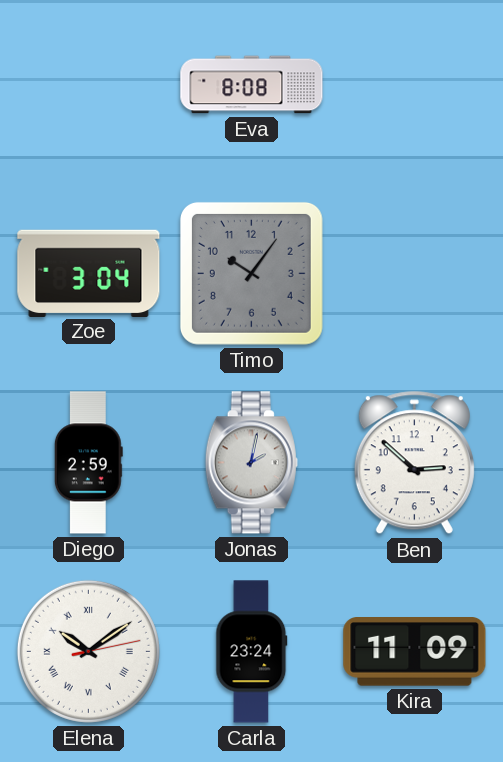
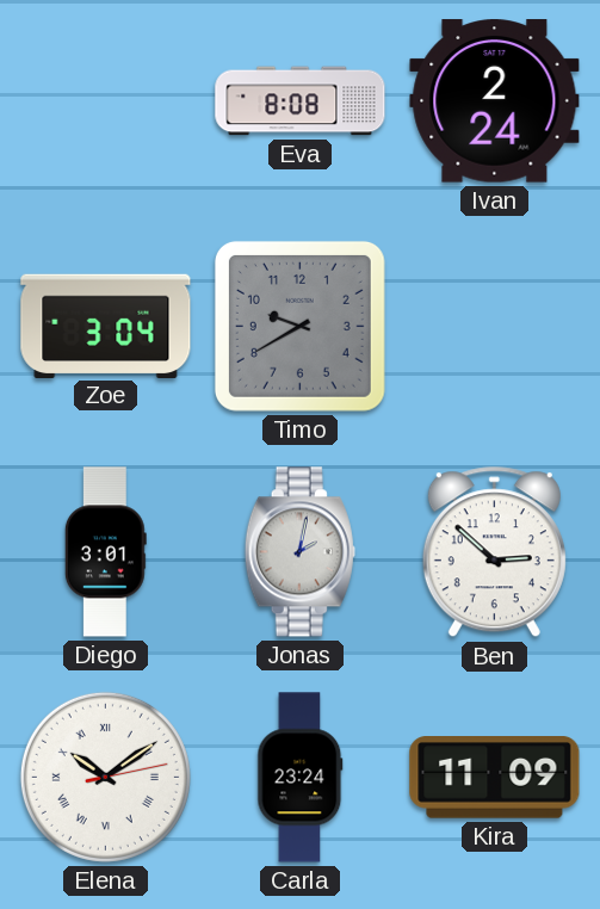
Ivan: none -> 2:24
Timo: 10:06 -> 9:40
Diego: 2:59 -> 3:01
